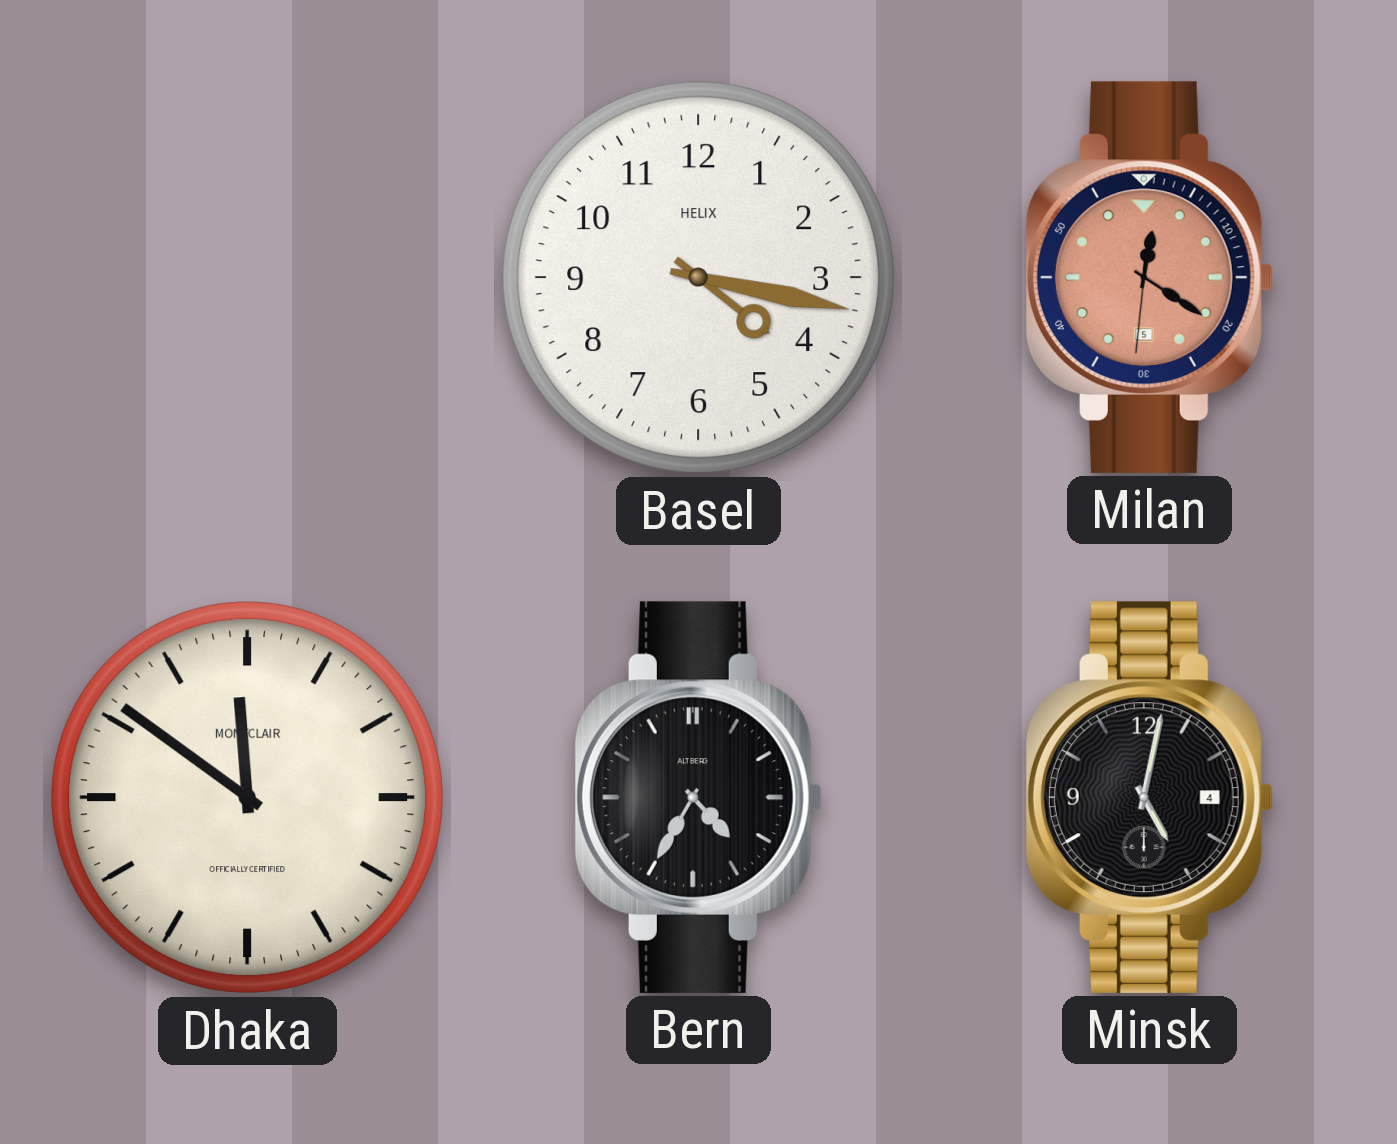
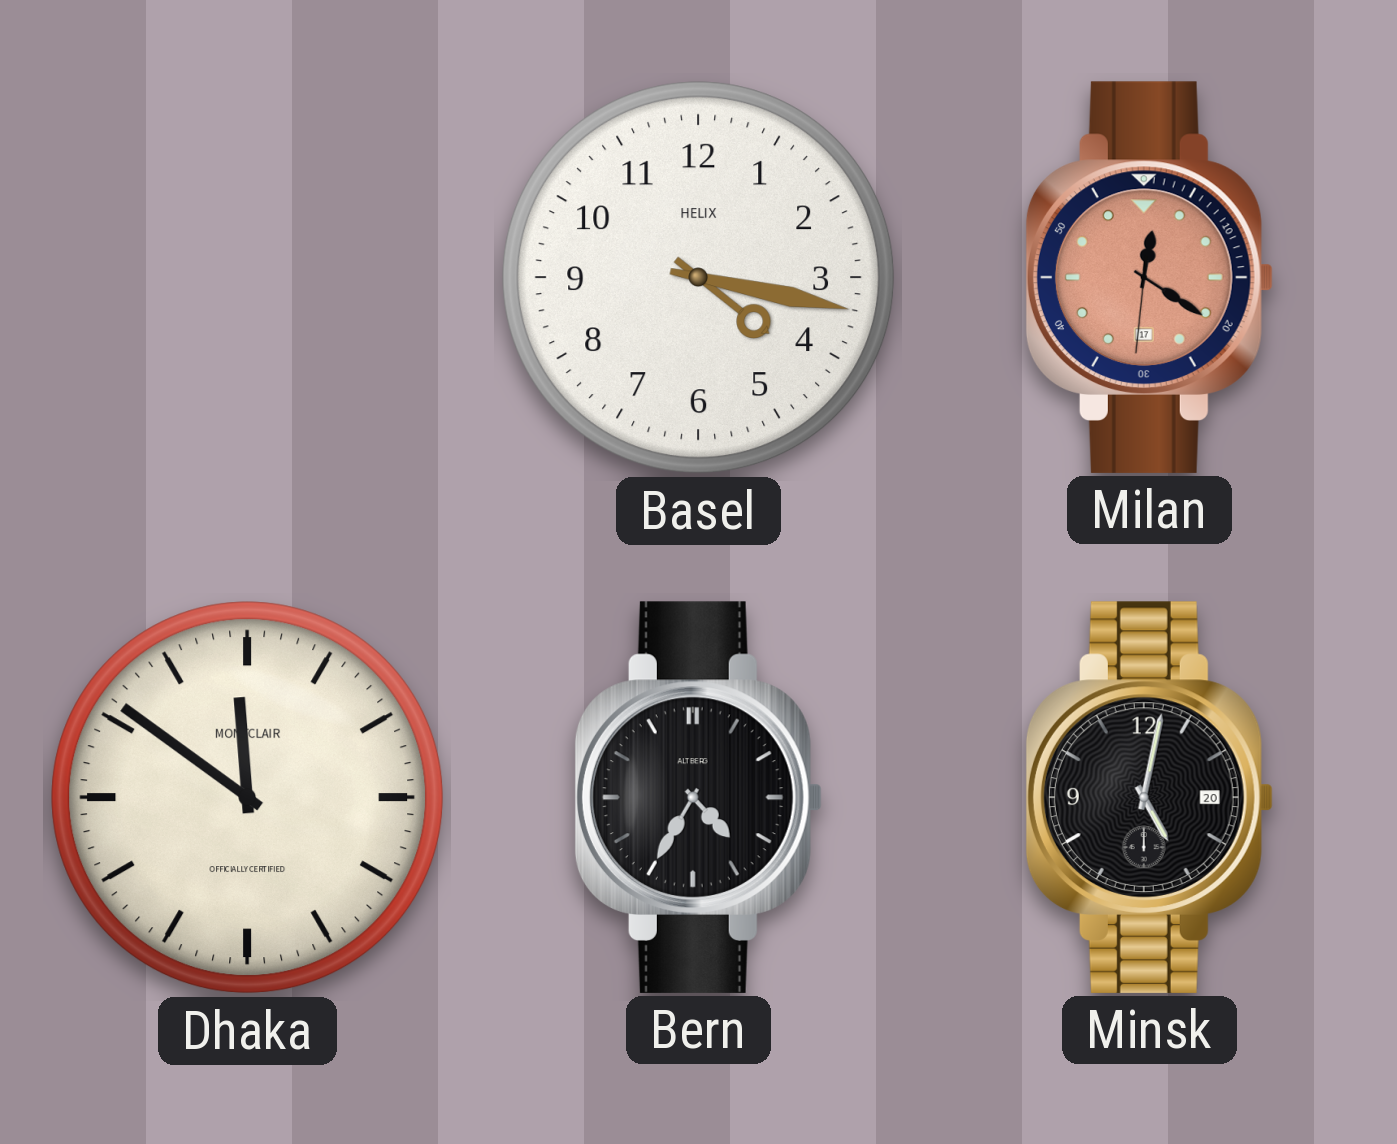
Milan date: 5 -> 17
Minsk date: 4 -> 20
